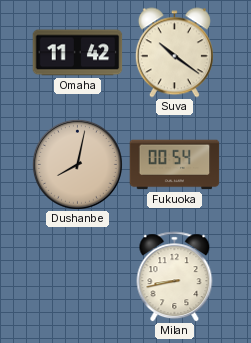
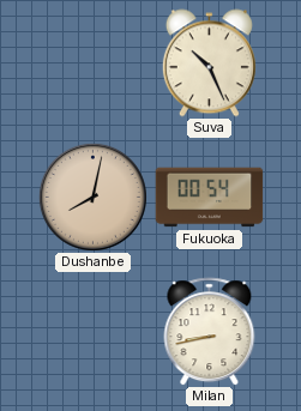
Omaha: 11:42 -> none
Suva: 10:21 -> 10:26
